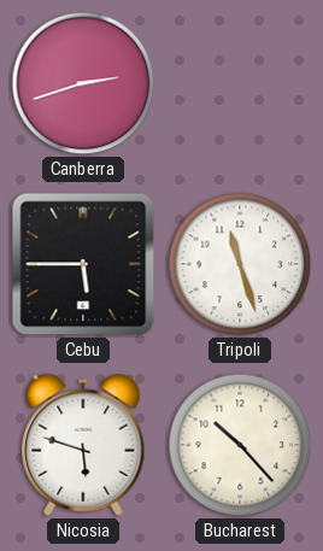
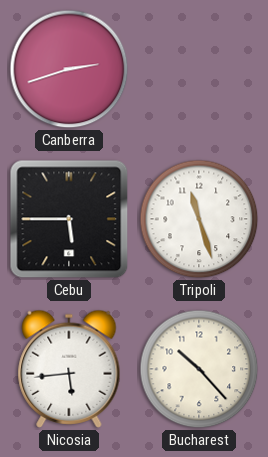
Nicosia: 5:48 -> 5:44
